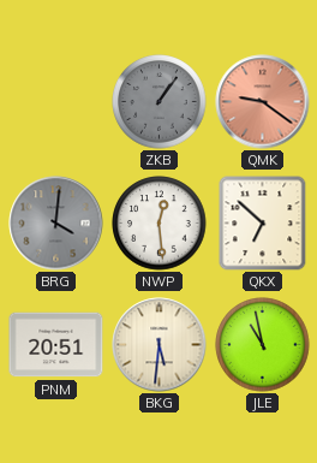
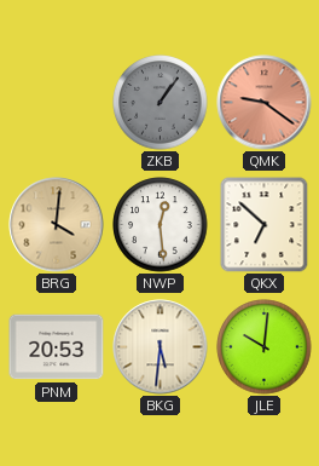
BRG dial: grey -> champagne
PNM: 20:51 -> 20:53
JLE: 10:58 -> 10:01
